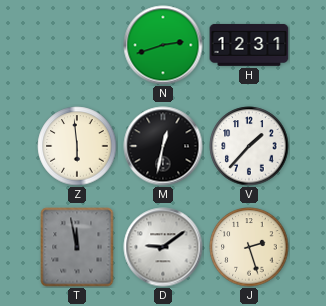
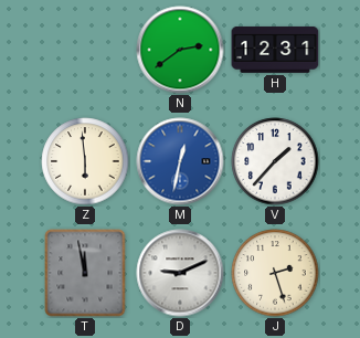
N: 2:42 -> 2:39
M dial: black -> blue
D: 9:09 -> 9:11
